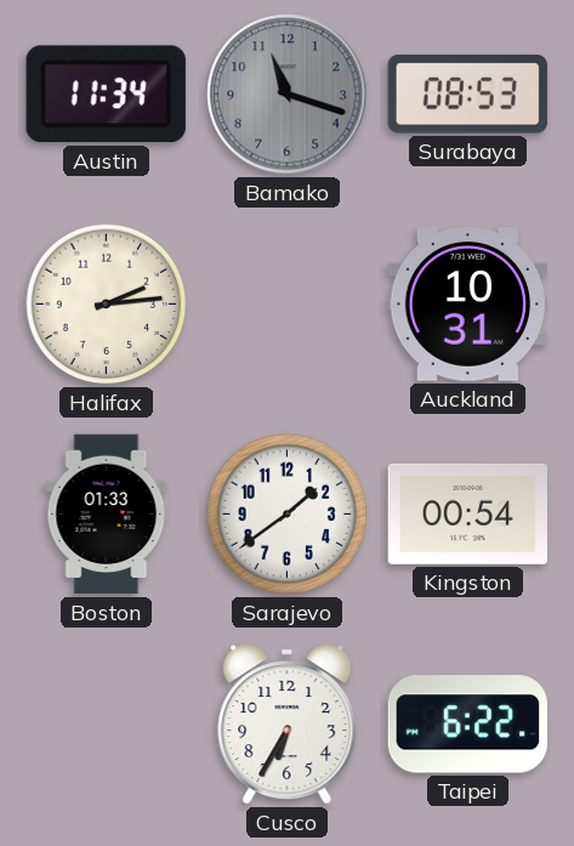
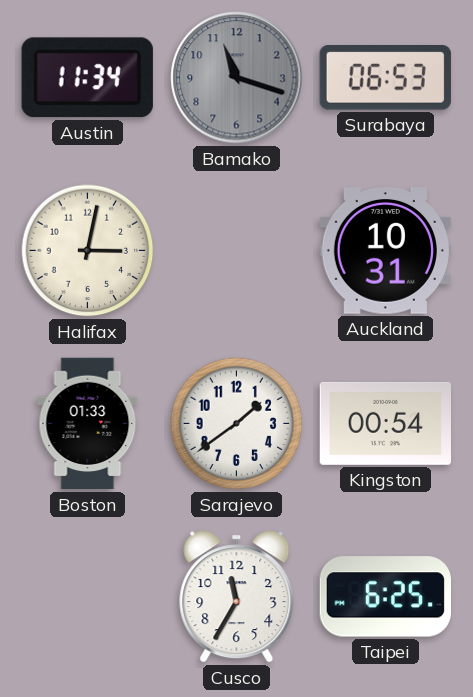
Surabaya: 08:53 -> 06:53
Halifax: 2:14 -> 3:02
Cusco: 6:35 -> 11:35
Taipei: 6:22 -> 6:25
